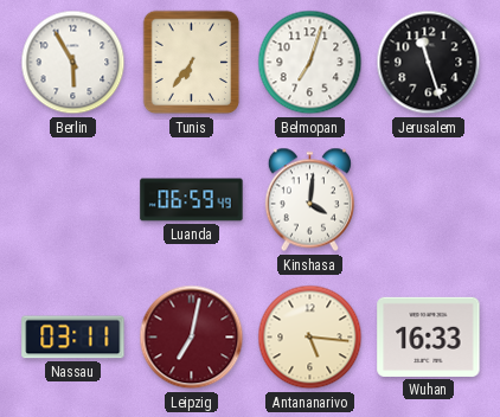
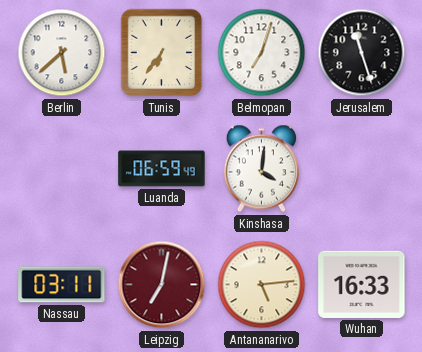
Berlin: 5:55 -> 5:38
Antananarivo: 5:16 -> 5:14
